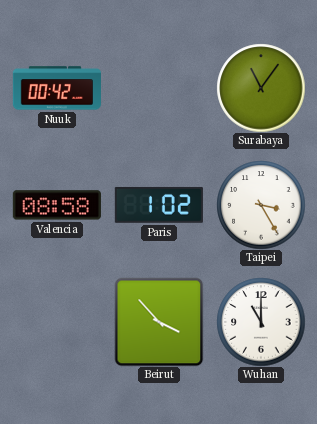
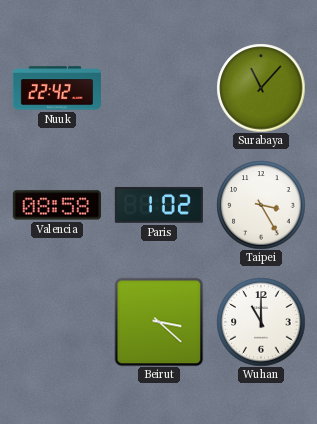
Nuuk: 00:42 -> 22:42
Surabaya: 11:06 -> 11:07
Beirut: 3:53 -> 3:22
